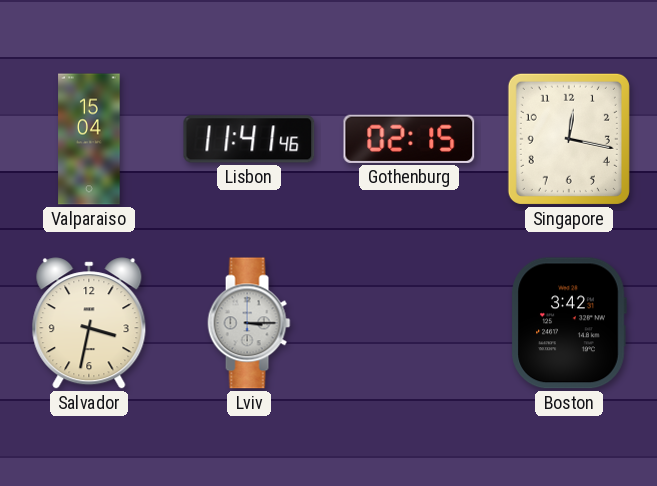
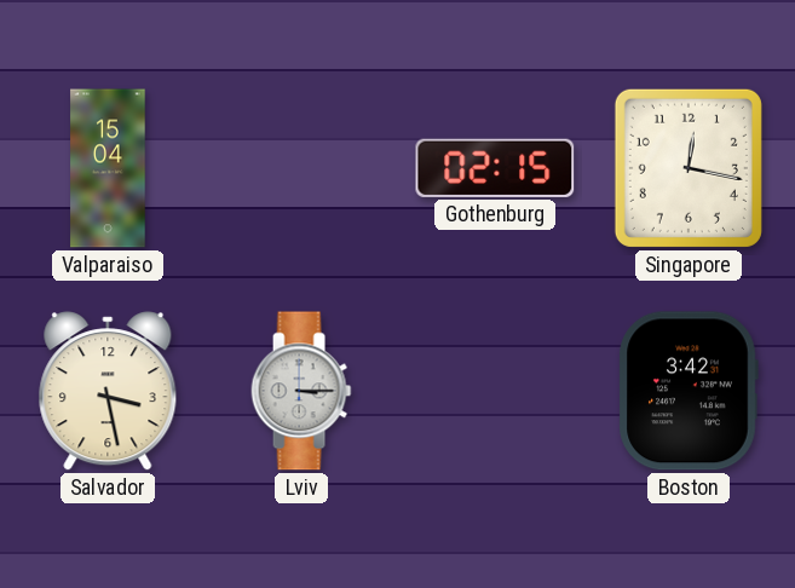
Lisbon: 11:41 -> none
Salvador: 3:32 -> 3:28
